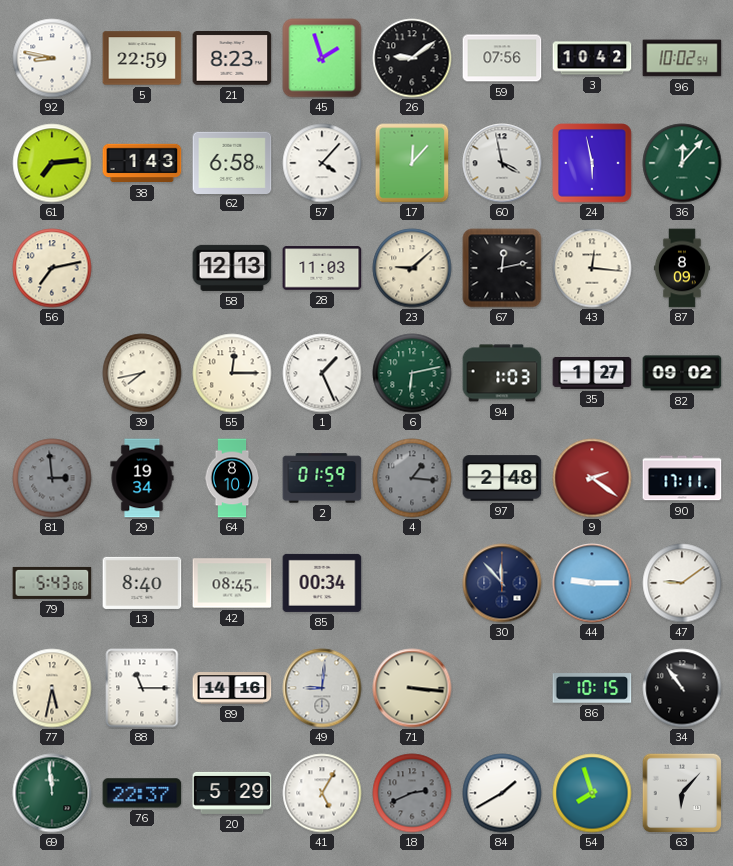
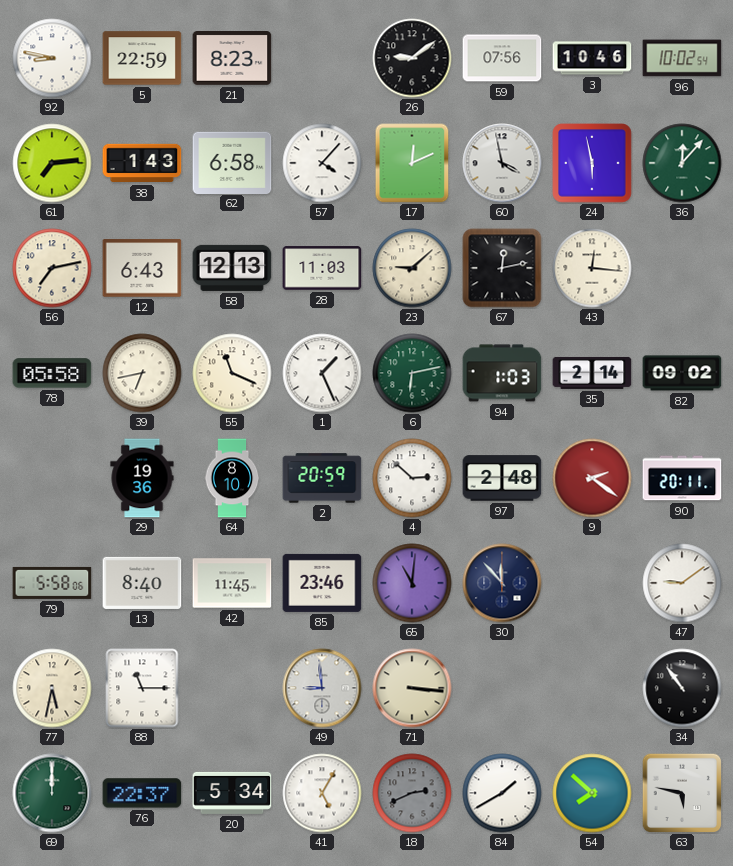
45: 1:57 -> none
3: 10:42 -> 10:46
17: 12:07 -> 12:11
12: none -> 6:43
87: 8:09 -> none
78: none -> 05:58
39: 7:43 -> 6:43
55: 12:15 -> 11:19
35: 1:27 -> 2:14
81: 2:59 -> none
29: 19:34 -> 19:36
2: 01:59 -> 20:59
4: 1:16 -> 2:52
4 dial: grey -> white
90: 17:11 -> 20:11
79: 5:43 -> 5:58
42: 08:45 -> 11:45
85: 00:34 -> 23:46
65: none -> 11:01
44: 9:15 -> none
89: 14:16 -> none
49: 9:01 -> 8:59
86: 10:15 -> none
69: 11:59 -> 12:00
20: 5:29 -> 5:34
54: 7:57 -> 7:52
63: 6:07 -> 5:47
